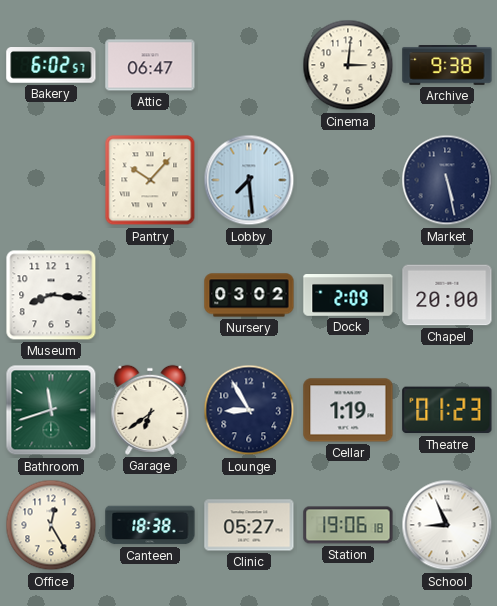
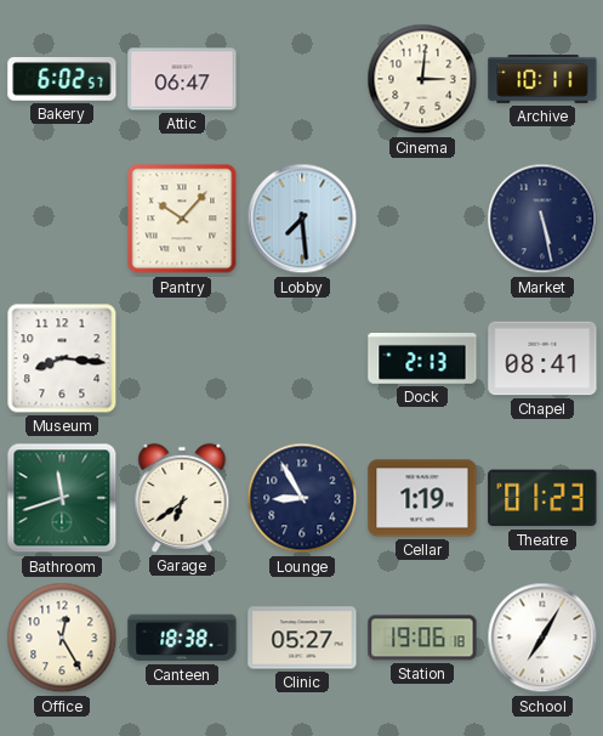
Archive: 9:38 -> 10:11
Nursery: 03:02 -> none
Dock: 2:09 -> 2:13
Chapel: 20:00 -> 08:41
School: 8:56 -> 7:05
